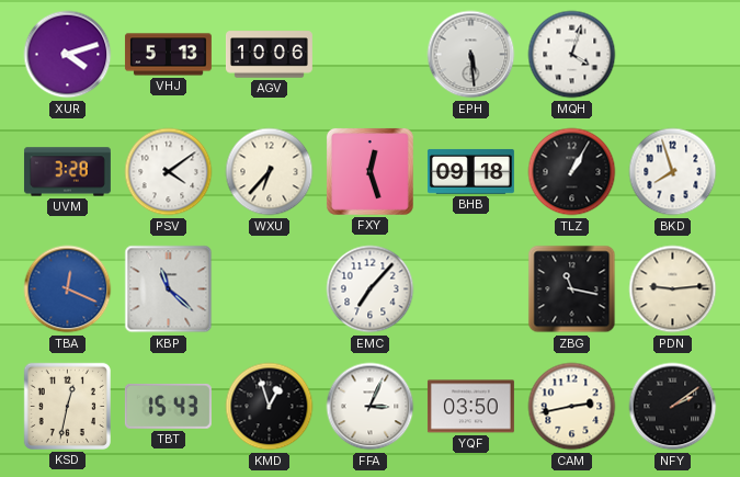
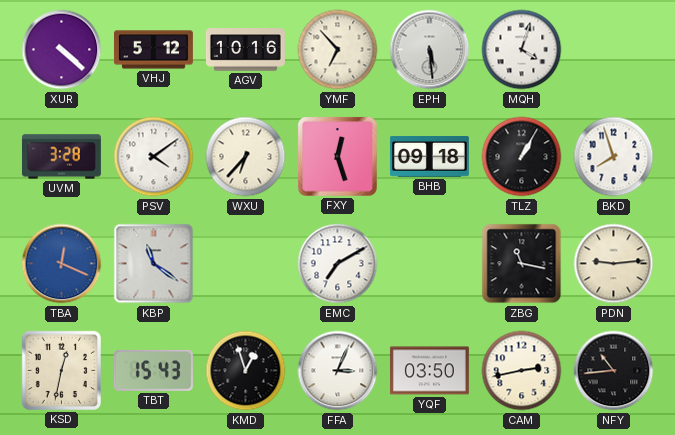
XUR: 4:12 -> 4:22
VHJ: 5:13 -> 5:12
AGV: 10:06 -> 10:16
YMF: none -> 6:53
KBP: 11:22 -> 11:21
EMC: 7:07 -> 7:10
NFY: 2:09 -> 10:44
